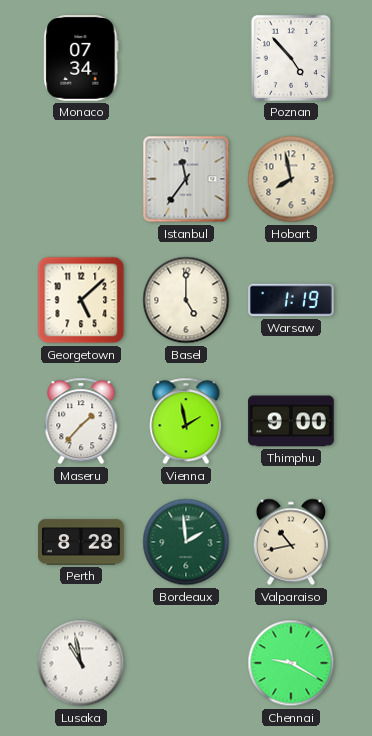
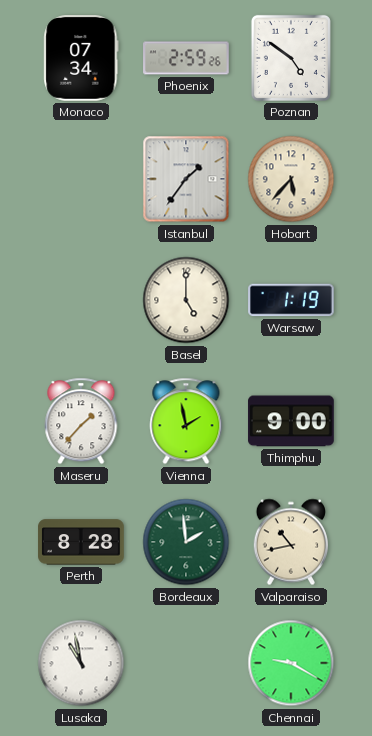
Phoenix: none -> 2:59
Poznan: 4:53 -> 4:51
Istanbul: 11:36 -> 1:36
Hobart: 7:58 -> 5:37
Georgetown: 5:08 -> none
